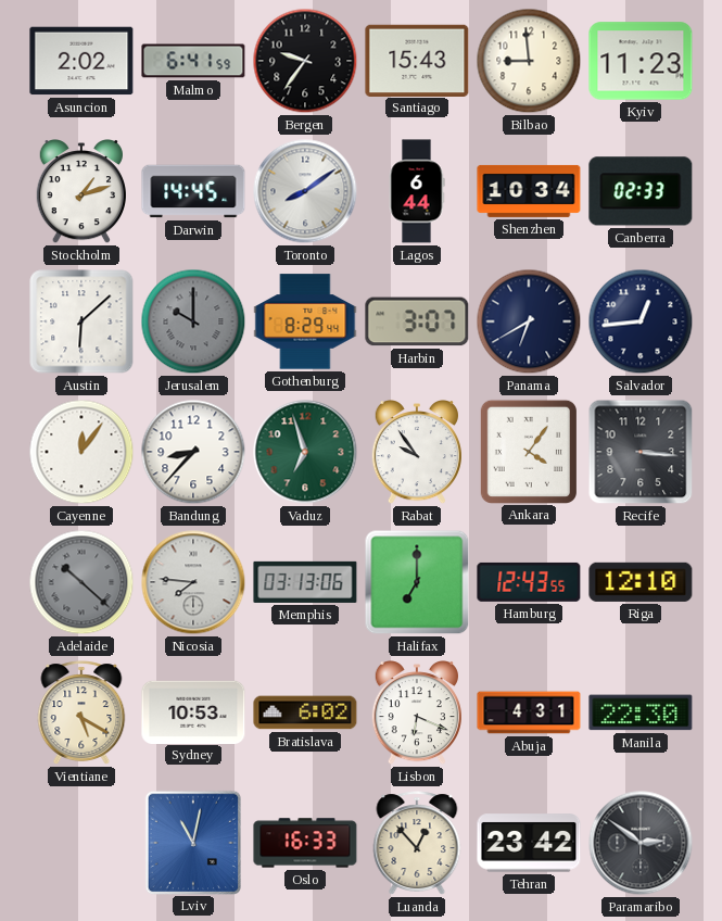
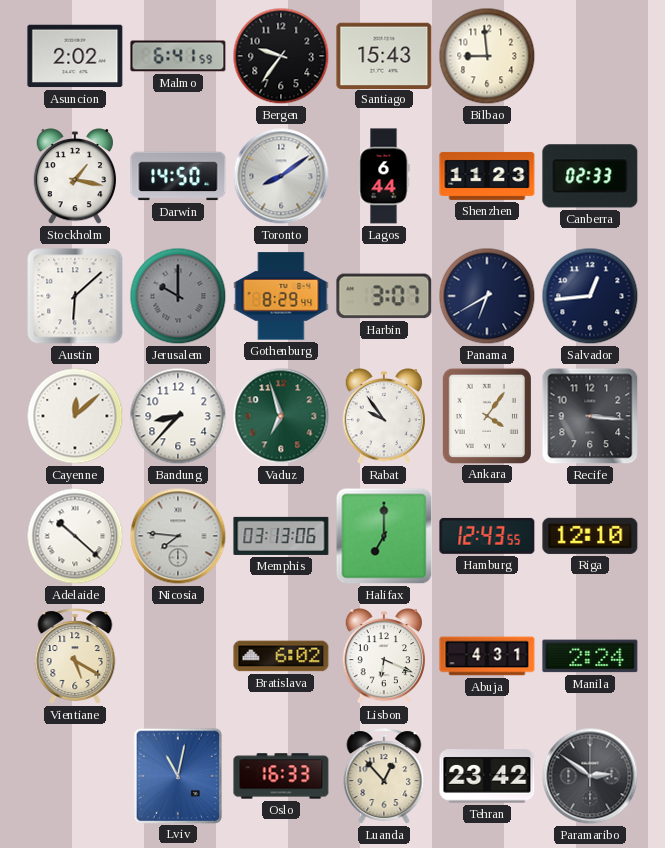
Kyiv: 11:23 -> none
Stockholm: 1:12 -> 1:17
Darwin: 14:45 -> 14:50
Shenzhen: 10:34 -> 11:23
Cayenne: 12:06 -> 12:08
Adelaide dial: grey -> white
Sydney: 10:53 -> none
Manila: 22:30 -> 2:24
